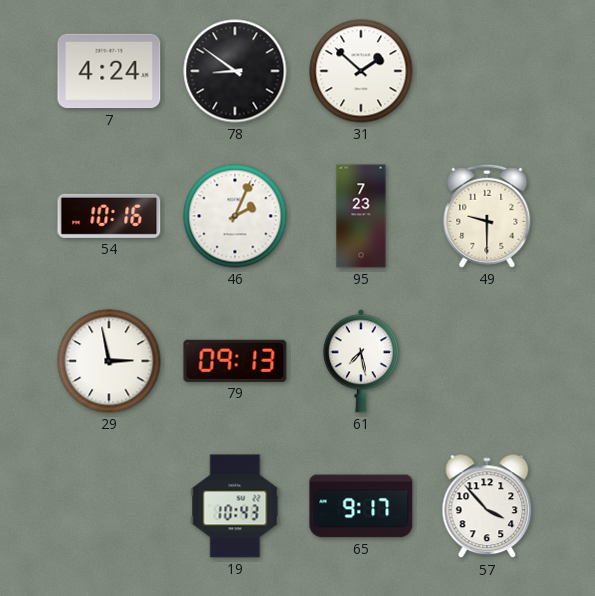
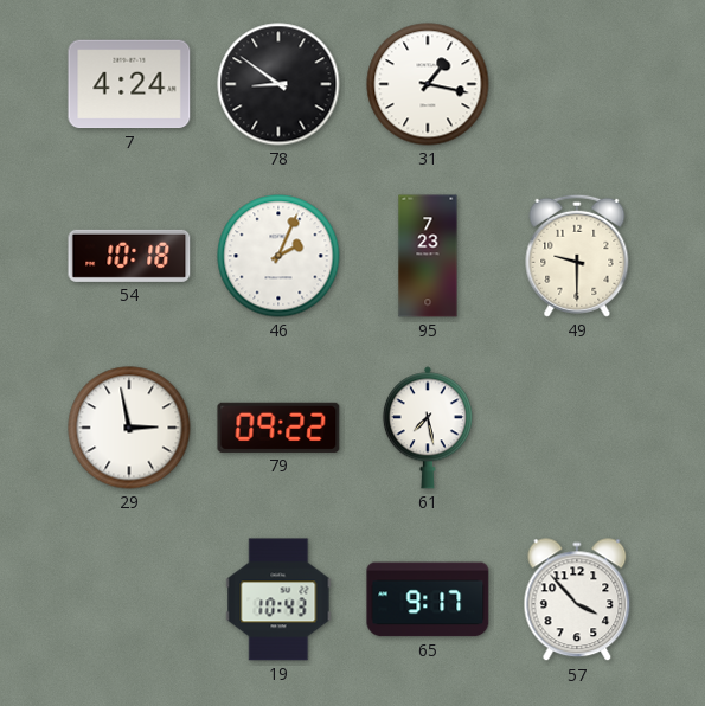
31: 1:52 -> 1:17
54: 10:16 -> 10:18
79: 09:13 -> 09:22
